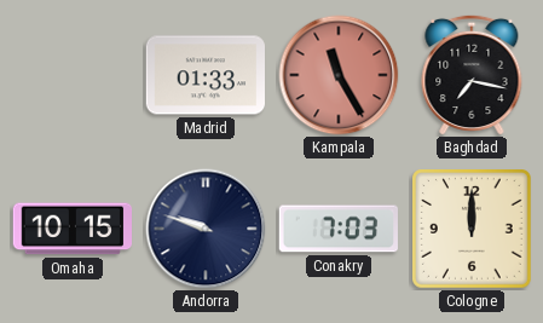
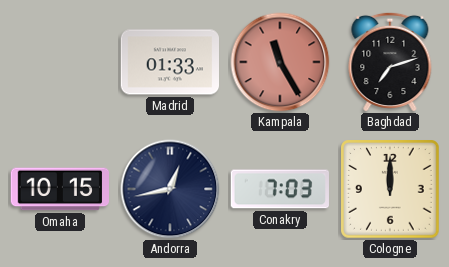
Baghdad: 7:17 -> 7:12
Andorra: 9:48 -> 12:43
